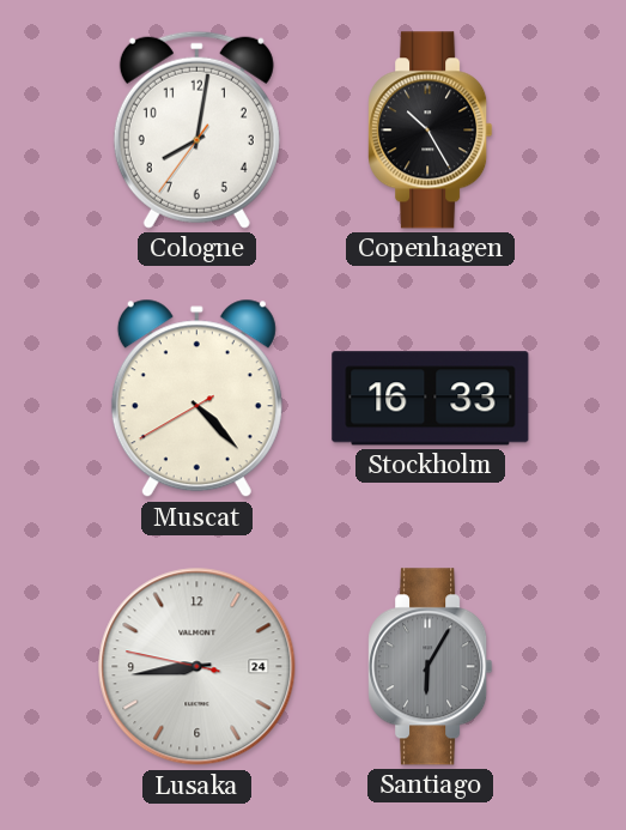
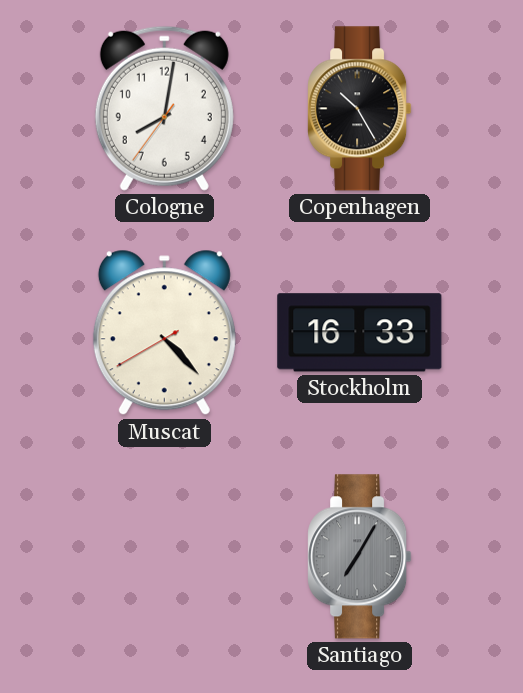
Lusaka: 8:43 -> none
Santiago: 6:05 -> 7:05
